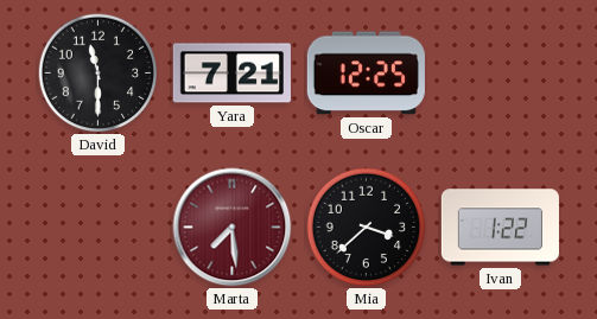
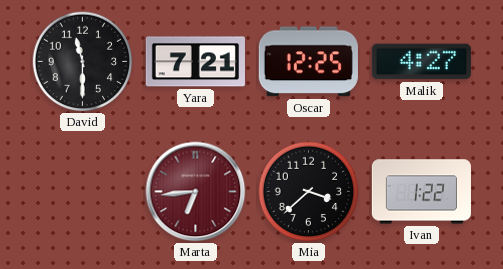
Malik: none -> 4:27
Marta: 7:29 -> 6:44
